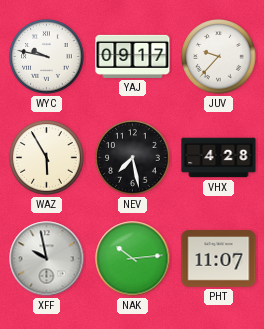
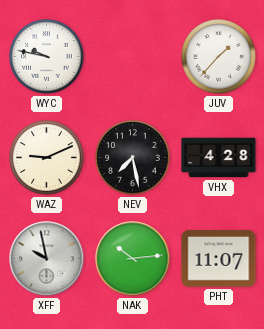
YAJ: 09:17 -> none
JUV: 9:37 -> 1:37
WAZ: 5:55 -> 9:11
